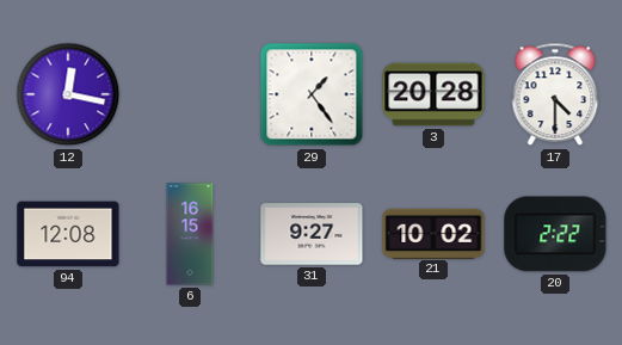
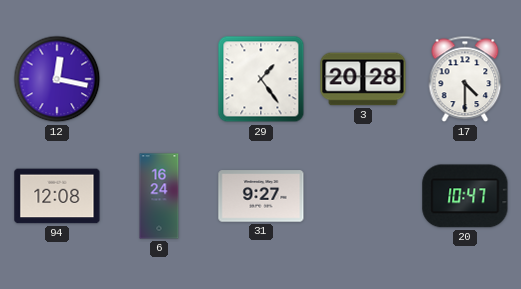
6: 16:15 -> 16:24
21: 10:02 -> none
20: 2:22 -> 10:47
